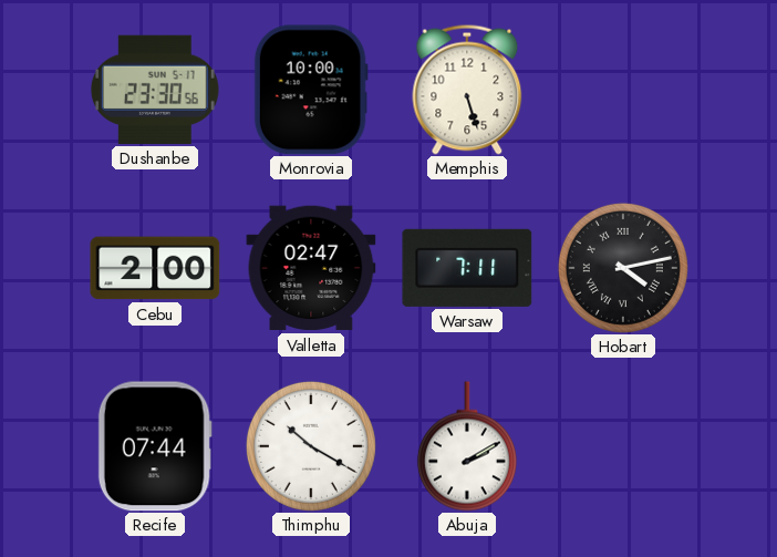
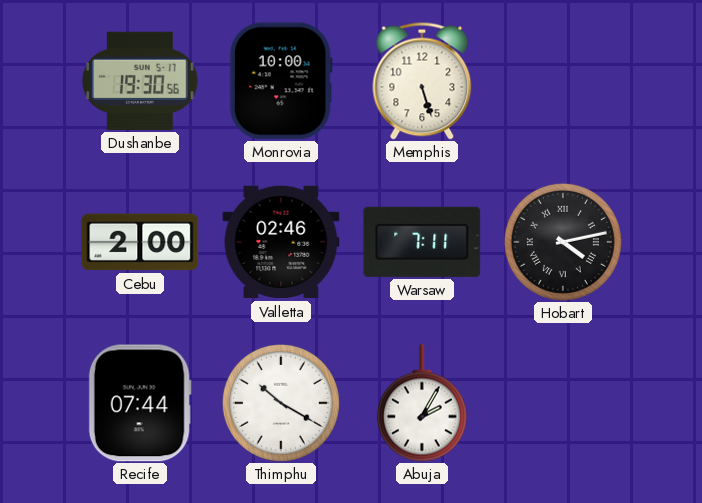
Dushanbe: 23:30 -> 19:30
Valletta: 02:47 -> 02:46
Abuja: 2:10 -> 2:05
